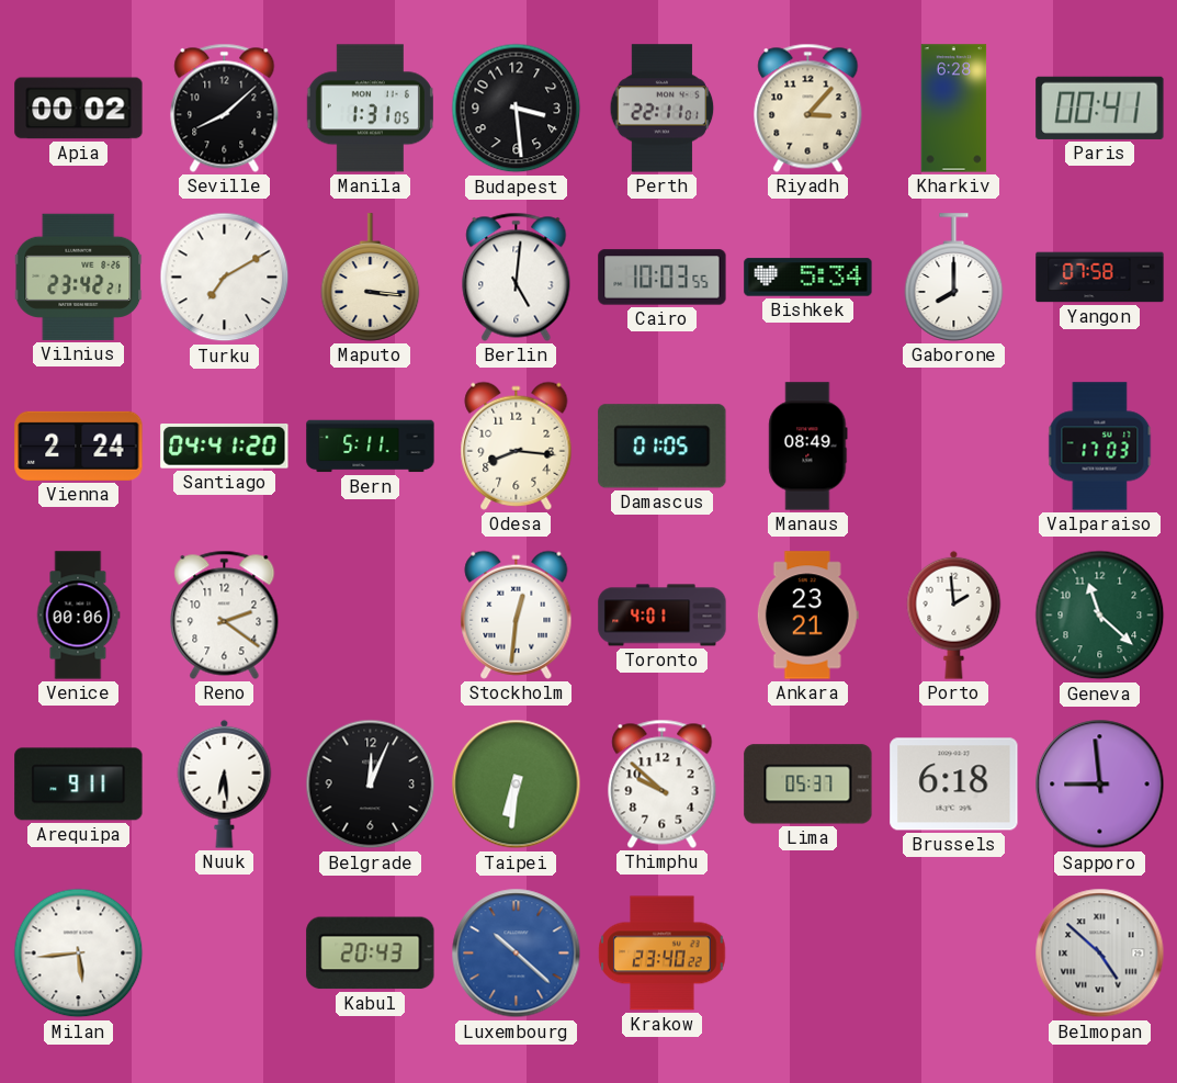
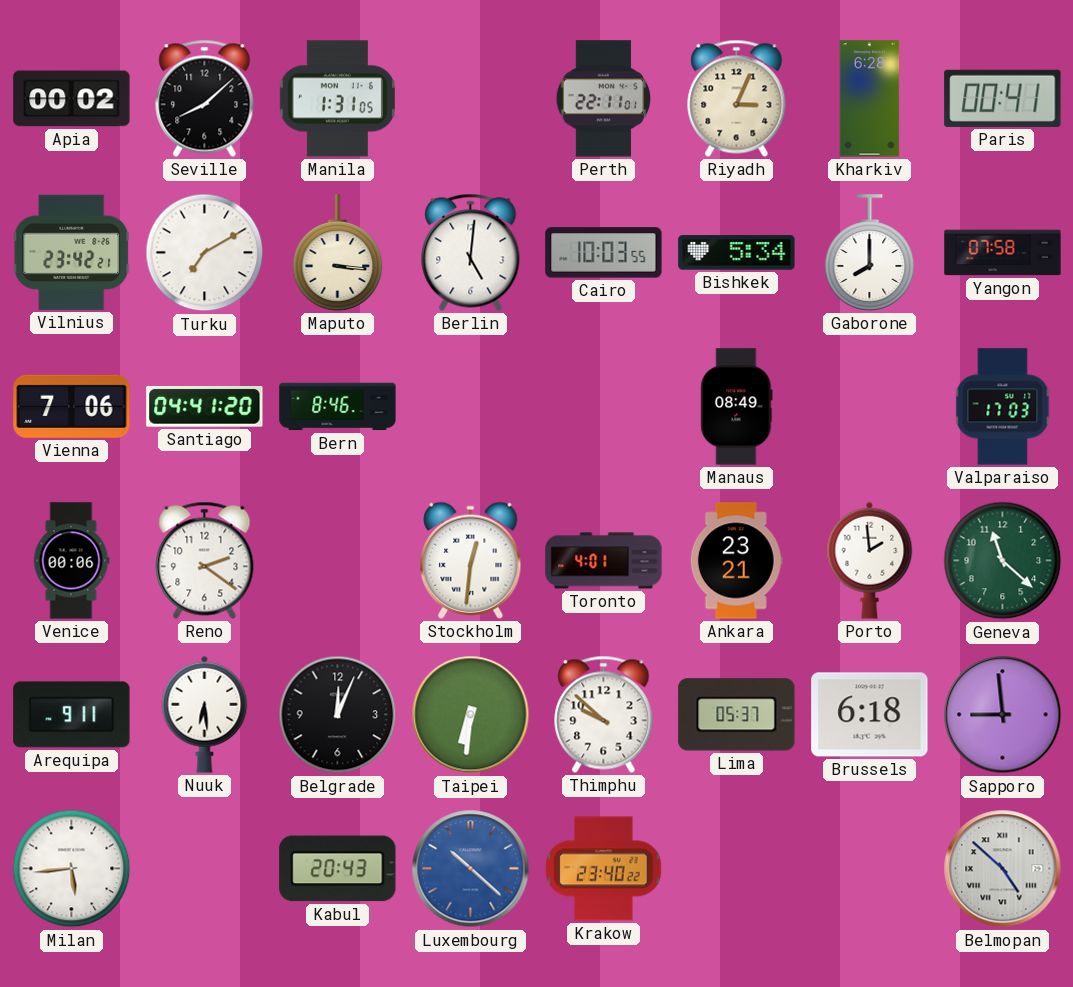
Budapest: 3:29 -> none
Riyadh: 3:07 -> 3:04
Vienna: 2:24 -> 7:06
Bern: 5:11 -> 8:46
Odesa: 8:16 -> none
Damascus: 01:05 -> none
